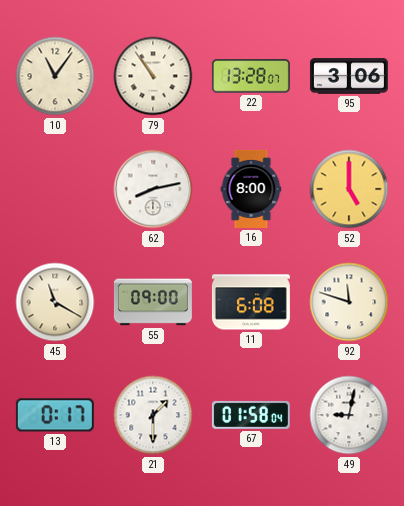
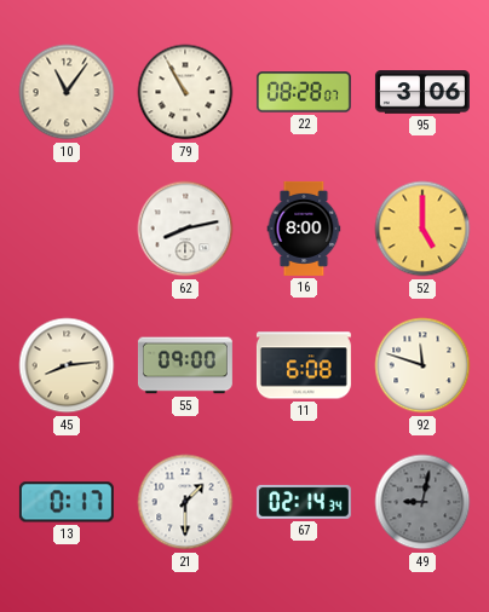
79: 10:54 -> 10:55
22: 13:28 -> 08:28
45: 11:20 -> 8:14
67: 01:58 -> 02:14
49 dial: white -> grey
